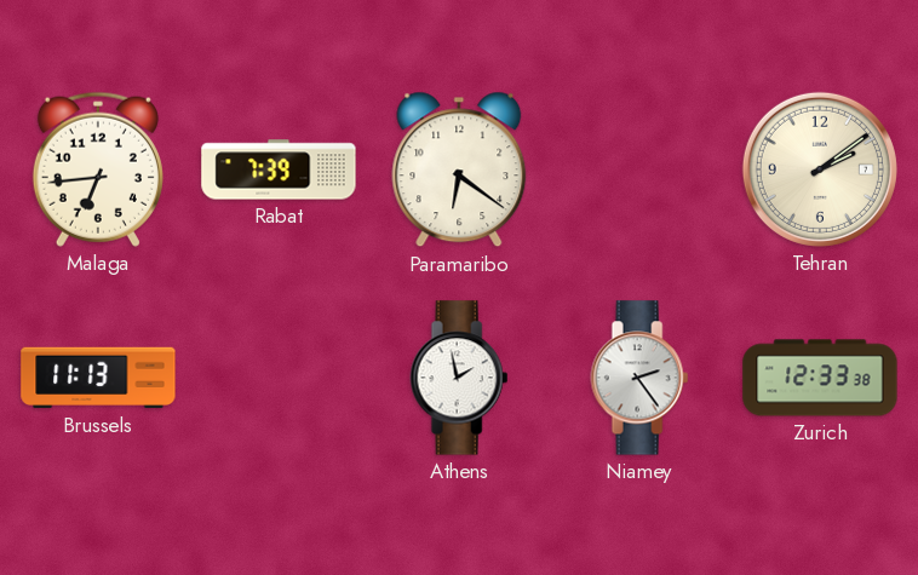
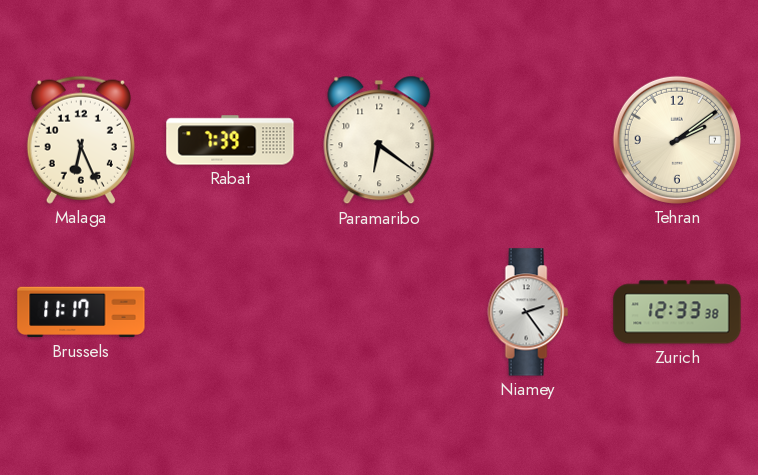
Malaga: 6:44 -> 6:26
Brussels: 11:13 -> 11:17
Athens: 1:58 -> none
